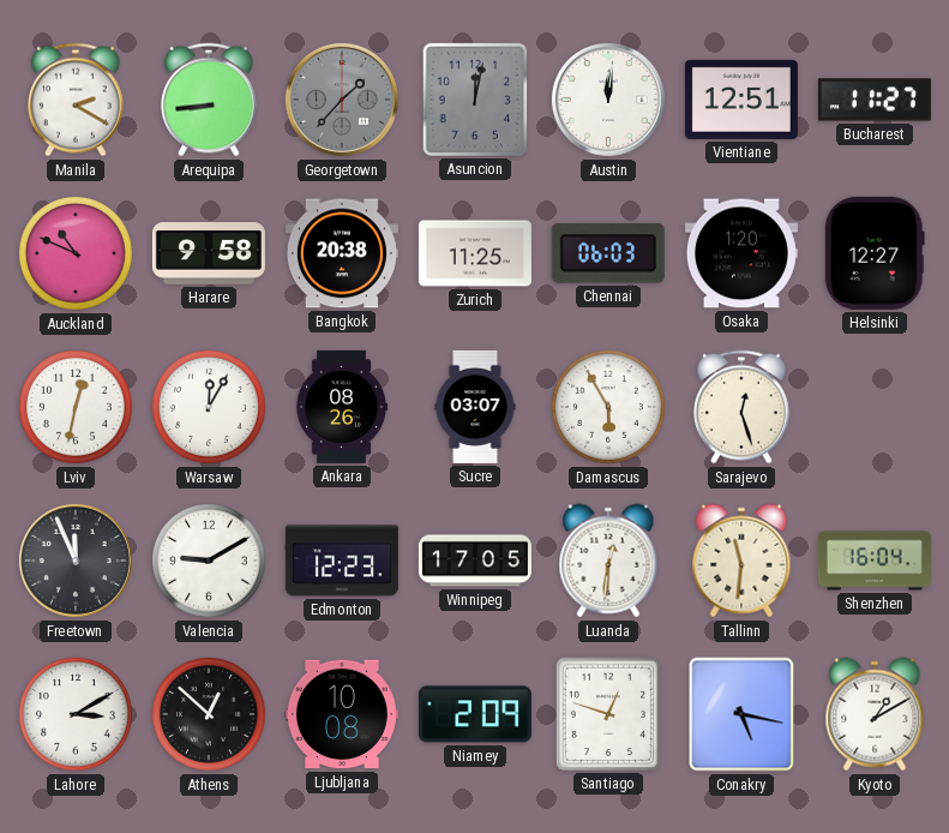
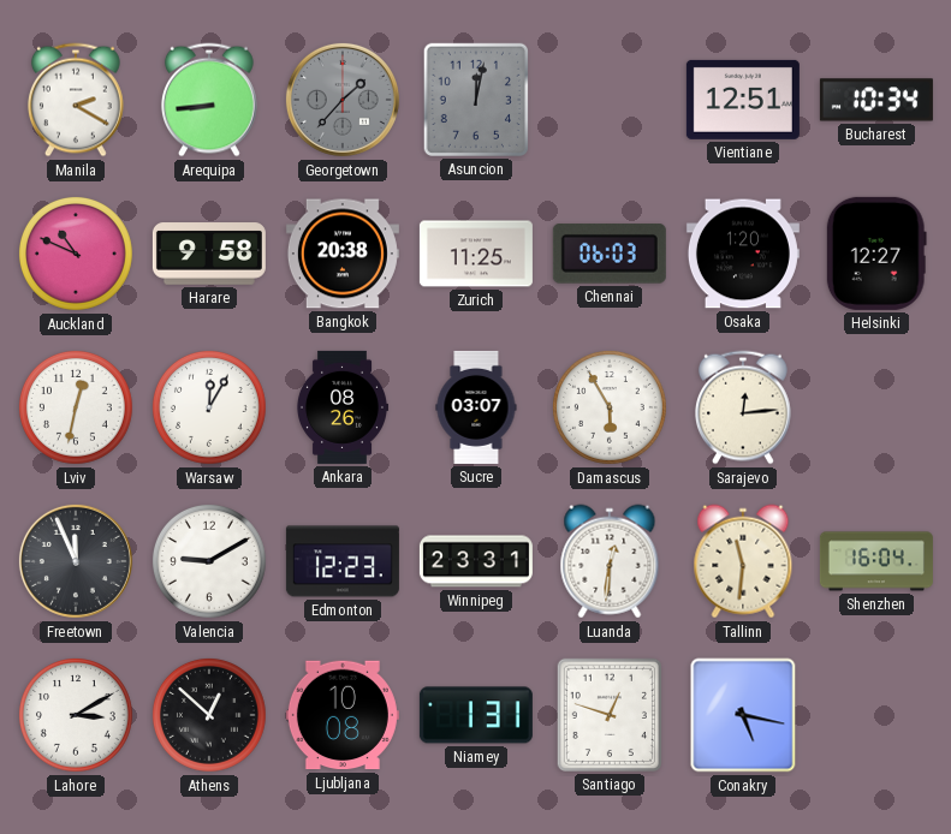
Austin: 12:01 -> none
Bucharest: 11:27 -> 10:34
Sarajevo: 12:27 -> 12:14
Winnipeg: 17:05 -> 23:31
Niamey: 2:09 -> 1:31
Kyoto: 1:10 -> none
